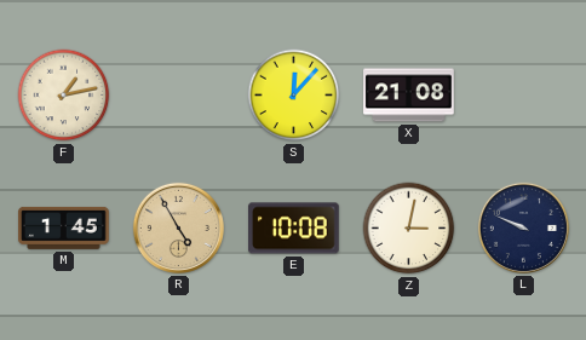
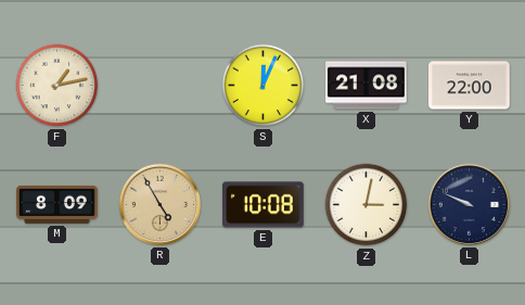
S: 12:07 -> 12:04
Y: none -> 22:00
M: 1:45 -> 8:09
